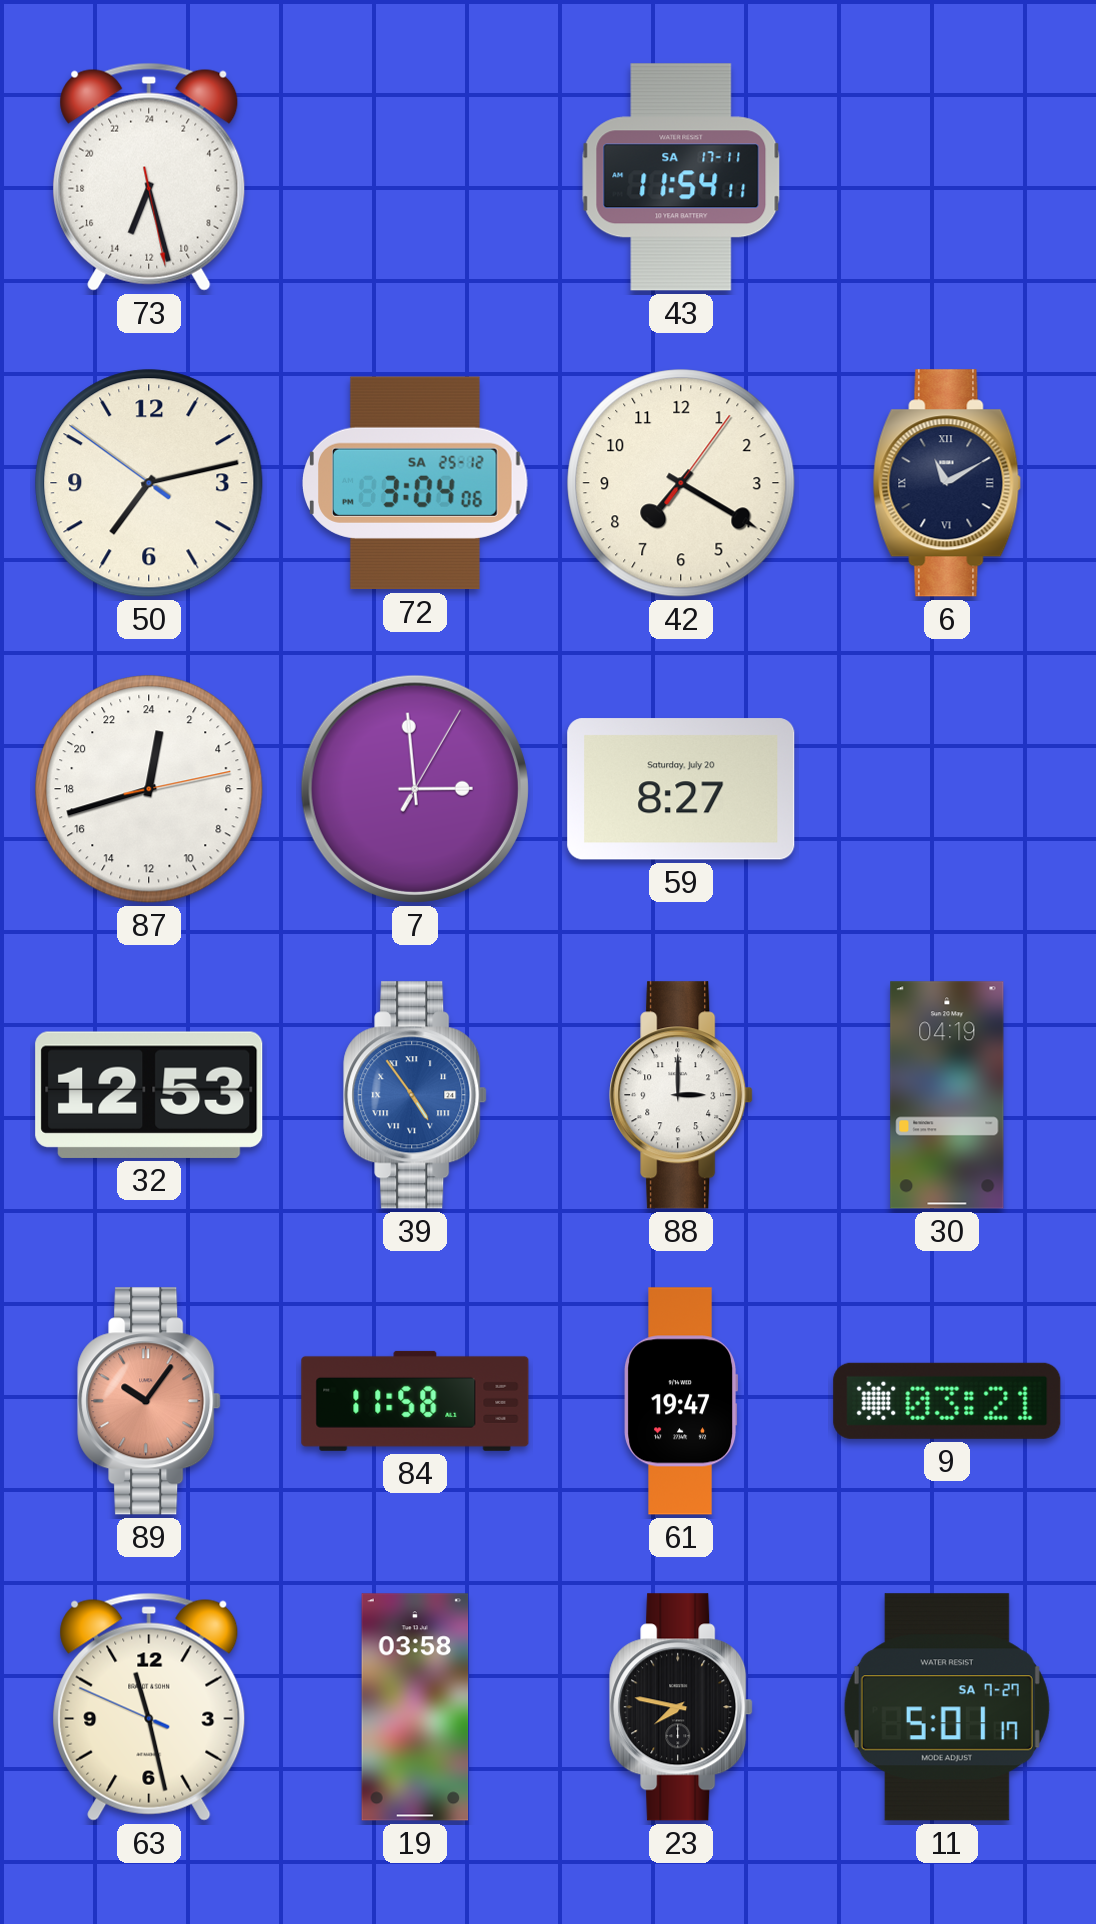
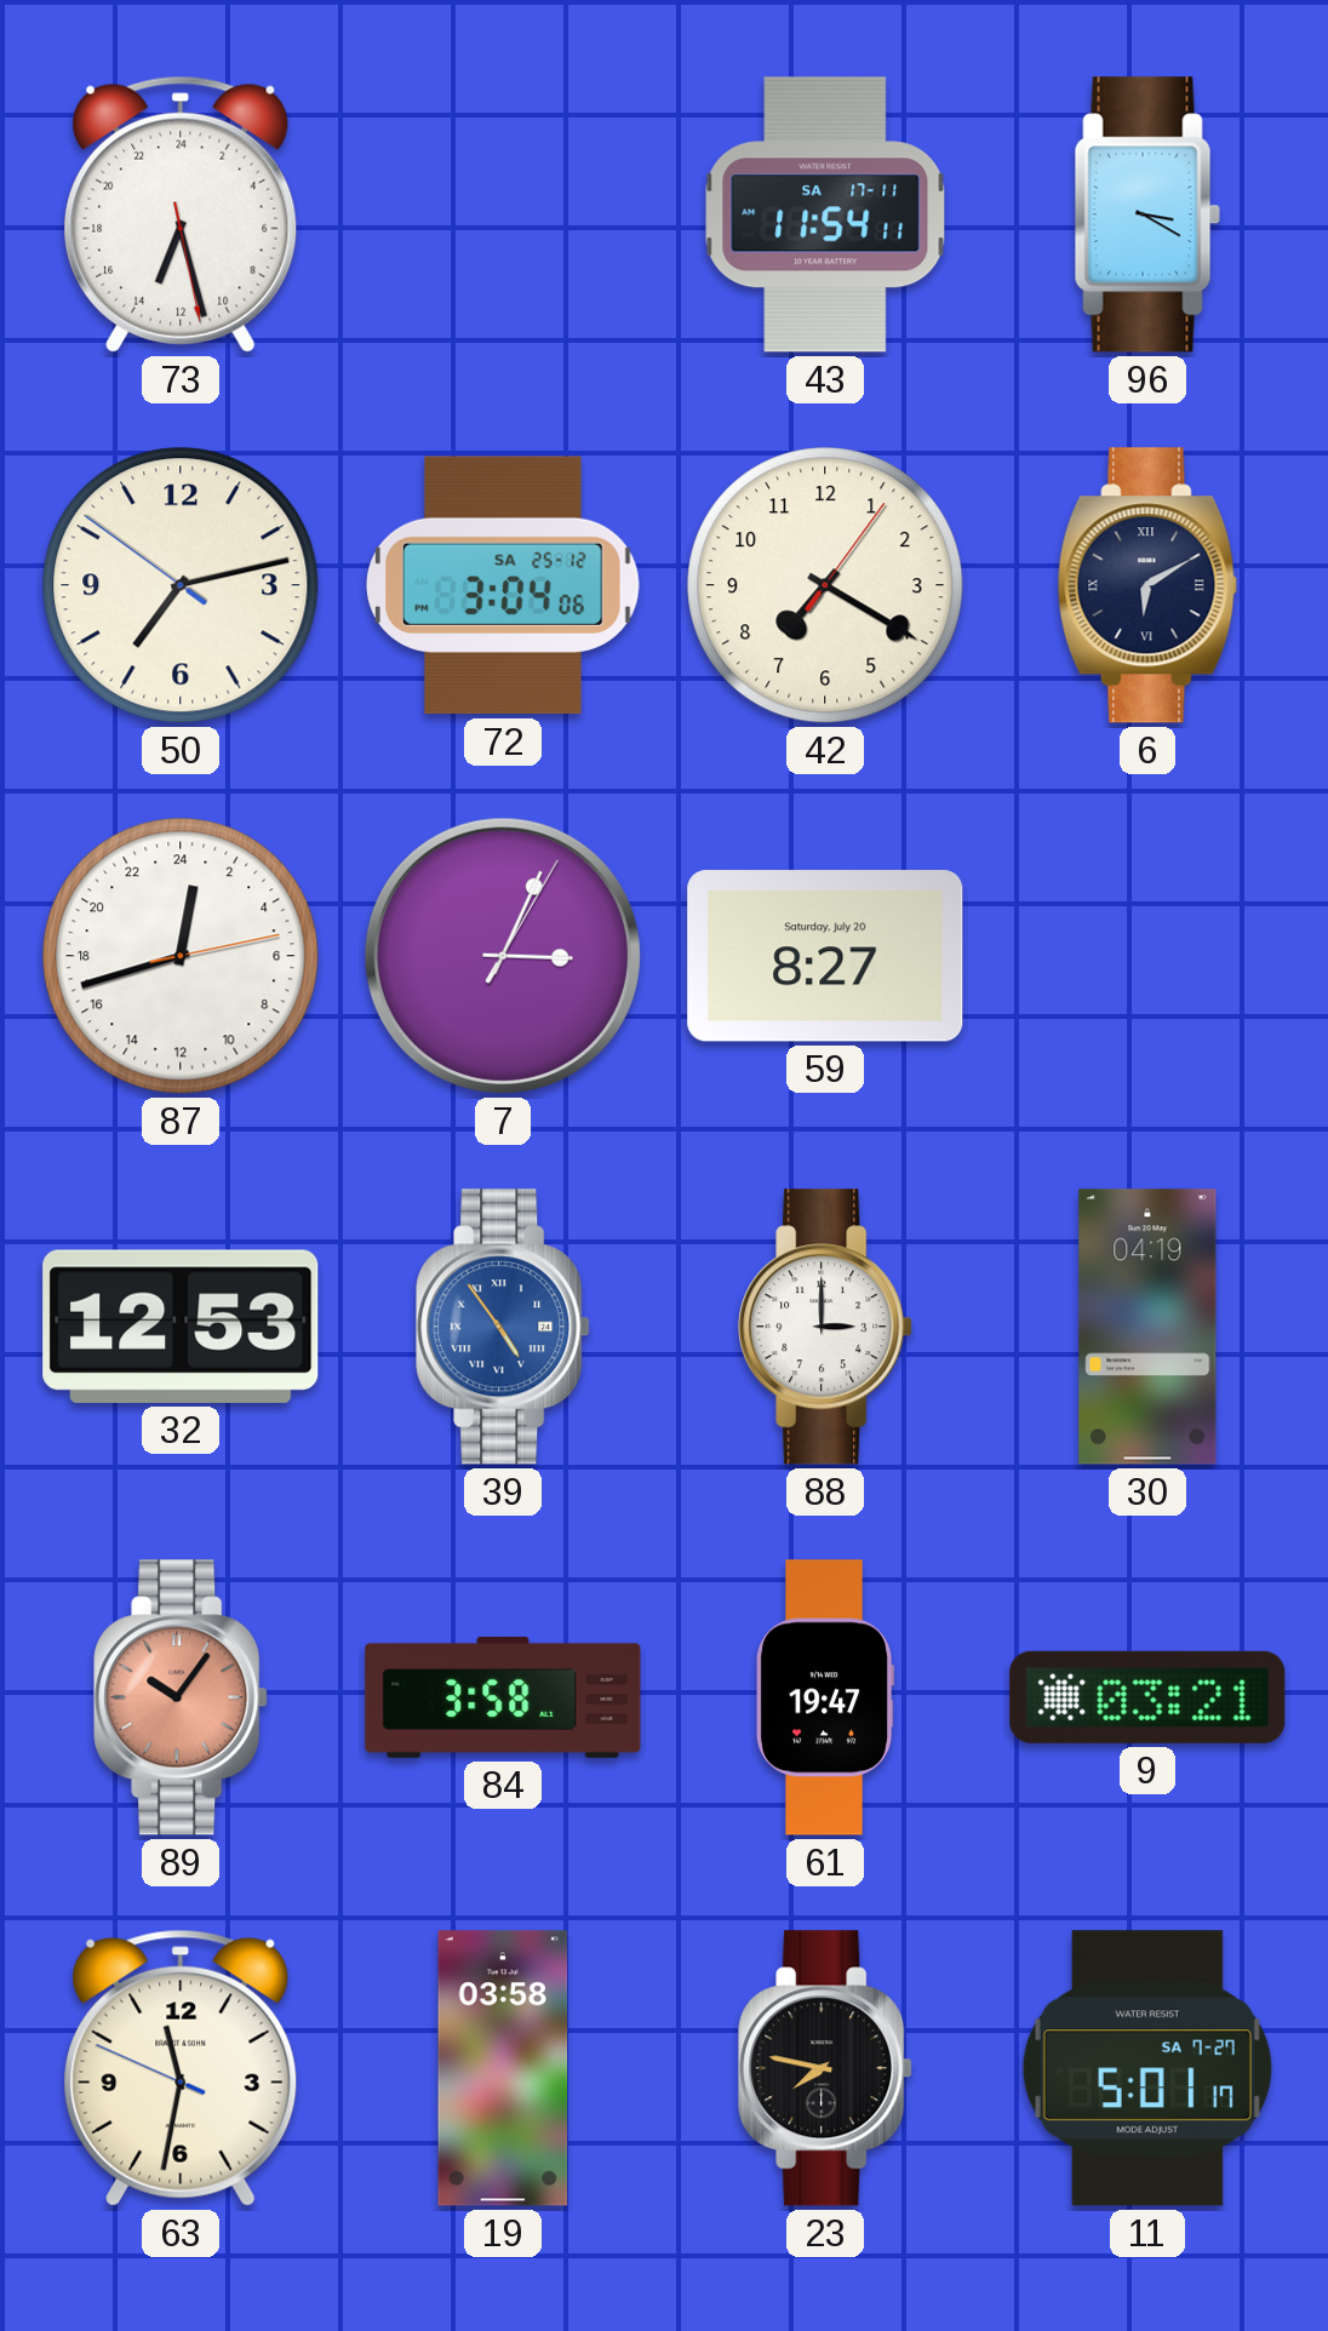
96: none -> 3:20
6: 11:10 -> 6:10
7: 2:59 -> 3:04
84: 11:58 -> 3:58
63: 11:27 -> 11:31
